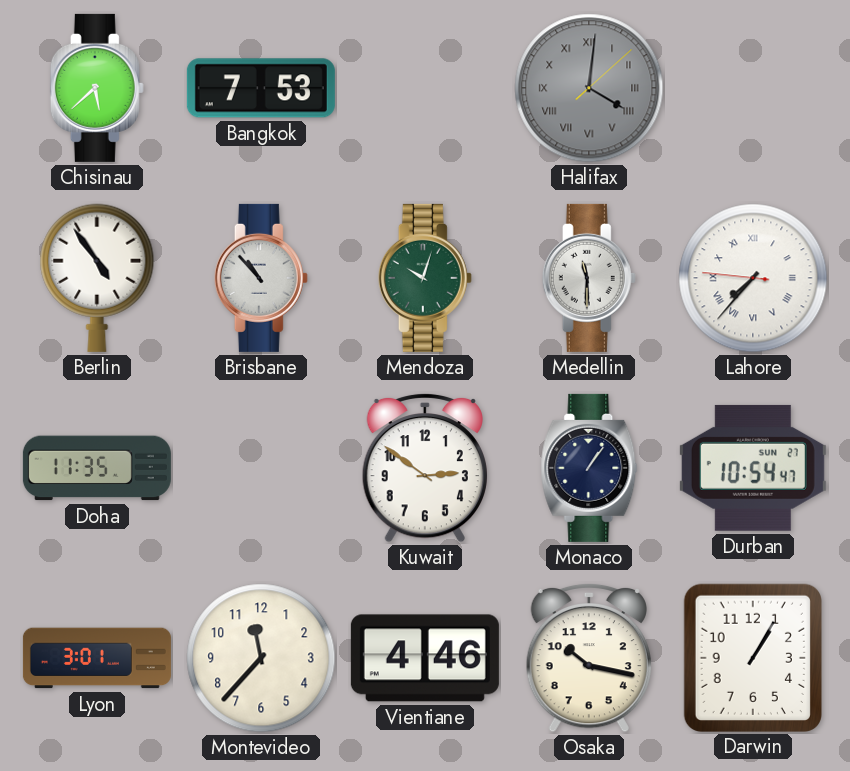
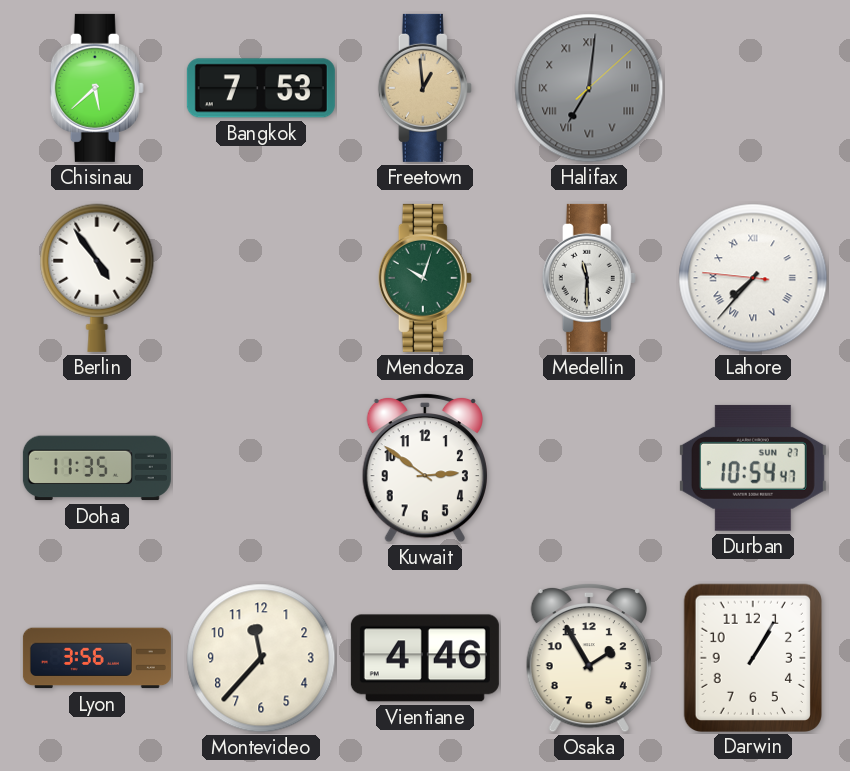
Freetown: none -> 12:59
Halifax: 4:01 -> 7:01
Brisbane: 10:53 -> none
Monaco: 1:06 -> none
Lyon: 3:01 -> 3:56
Osaka: 10:17 -> 1:55
